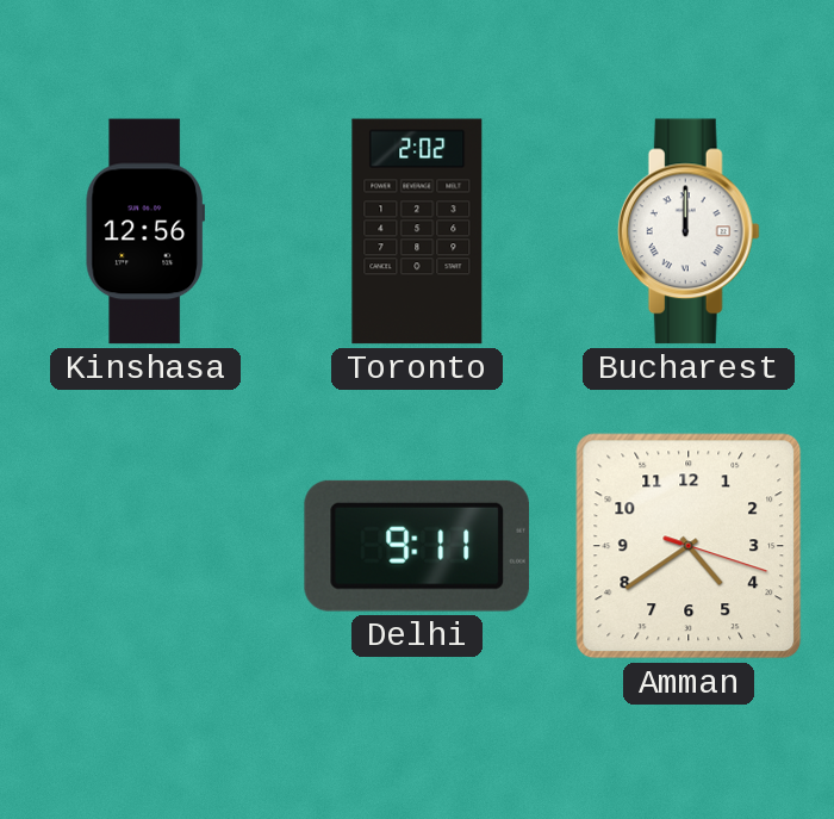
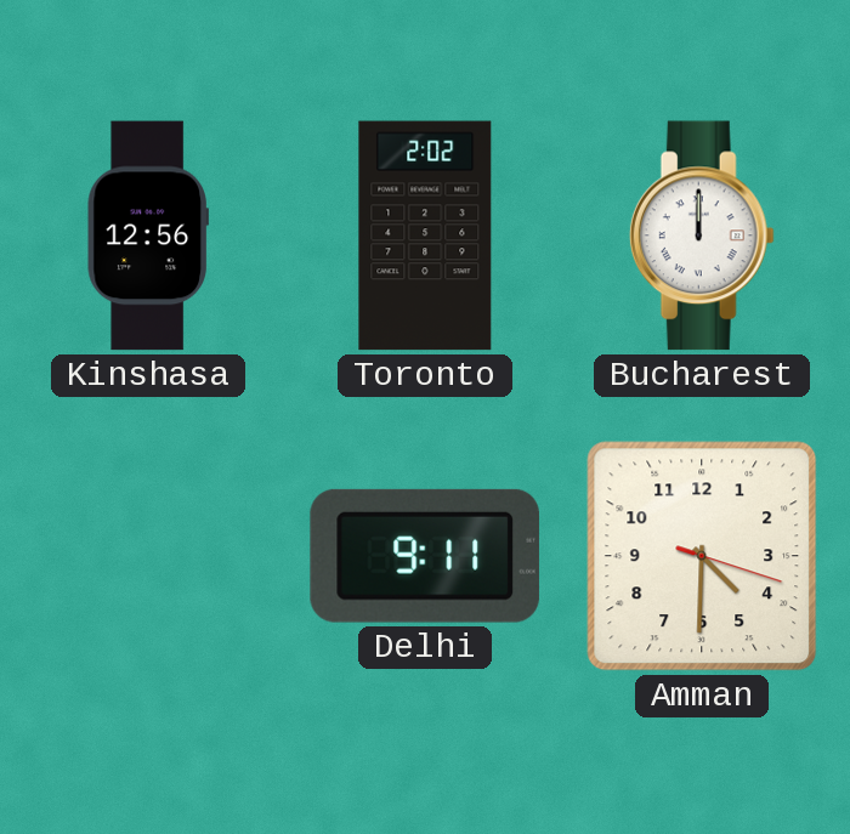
Amman: 4:39 -> 4:30
